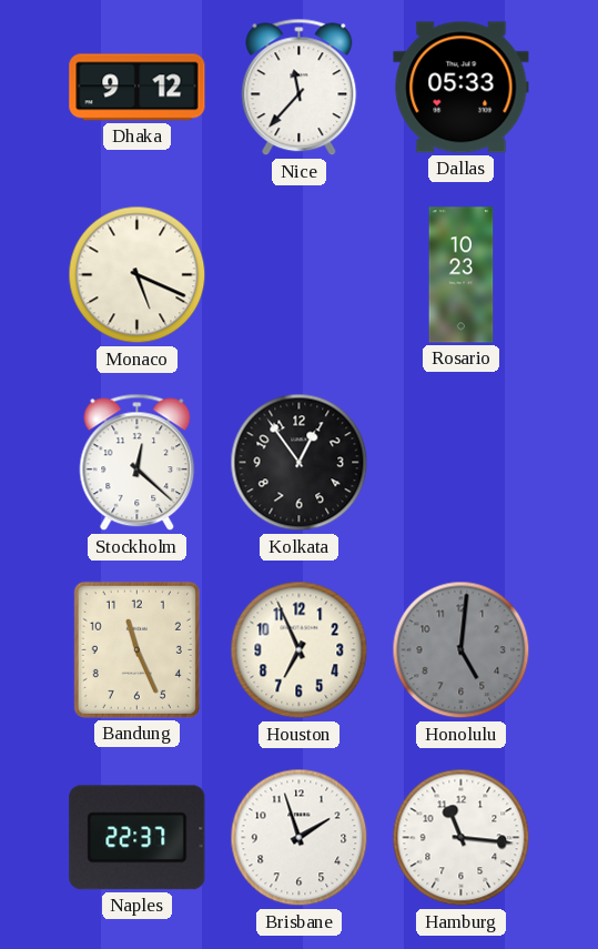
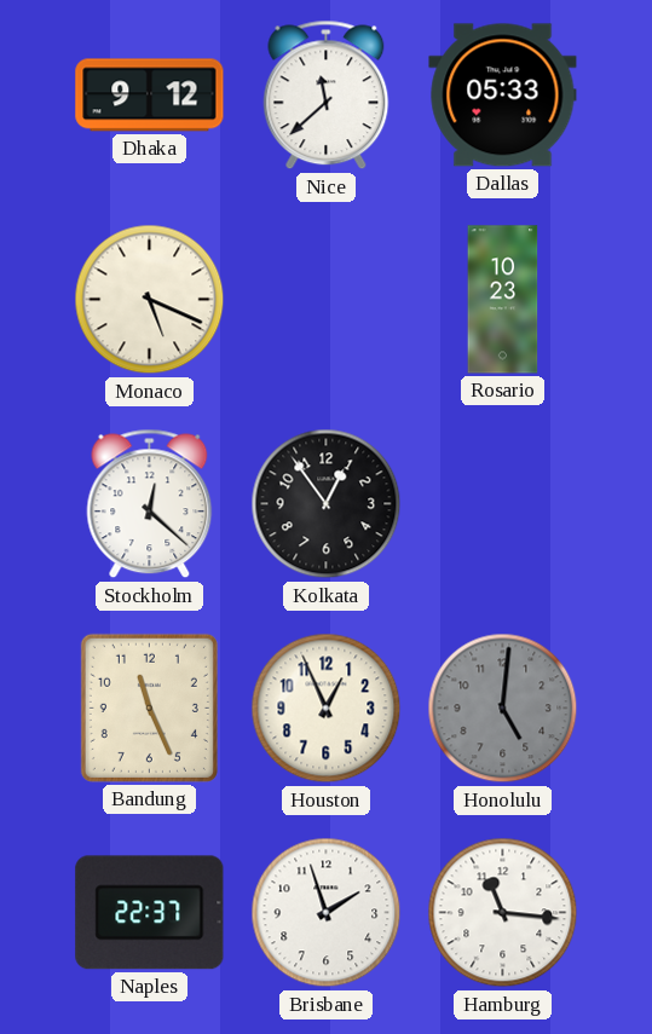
Nice: 11:37 -> 11:38
Houston: 6:56 -> 12:56
